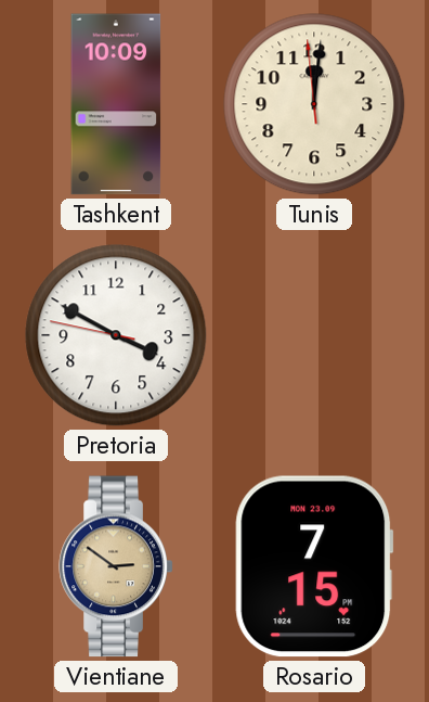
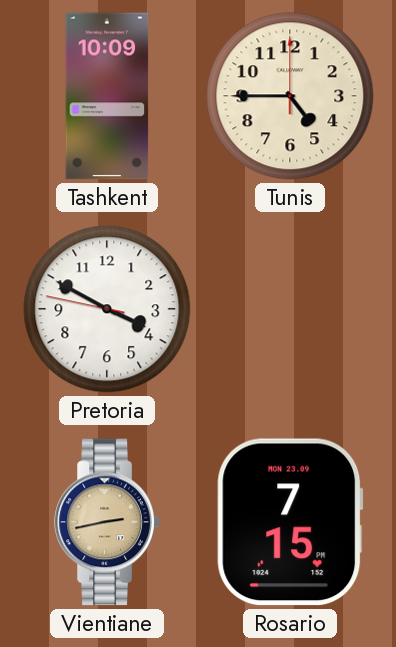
Tunis: 12:00 -> 4:45
Vientiane: 2:51 -> 2:43
